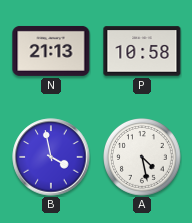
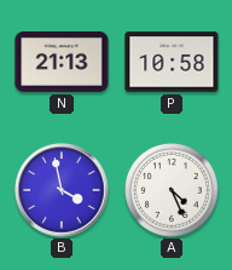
A: 4:28 -> 4:26
